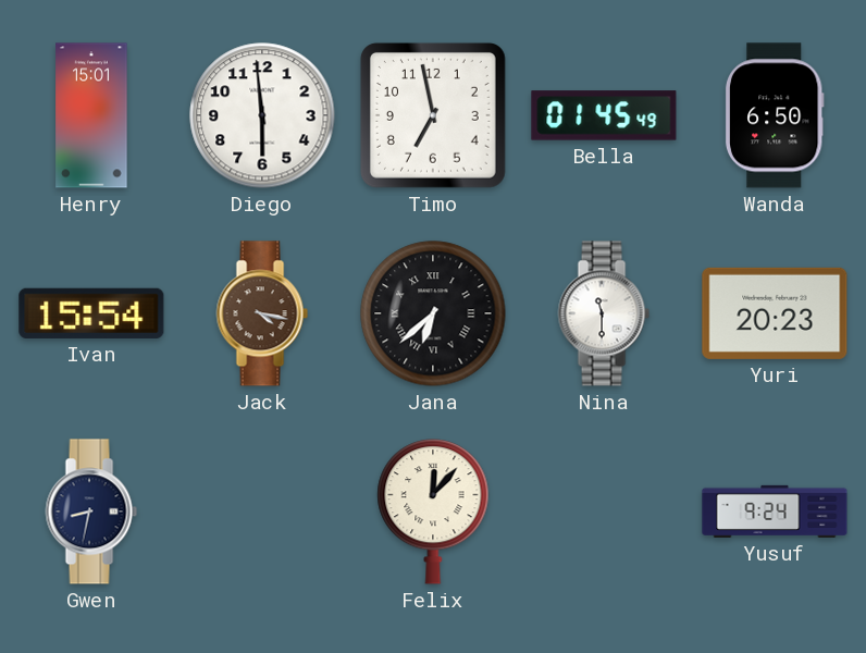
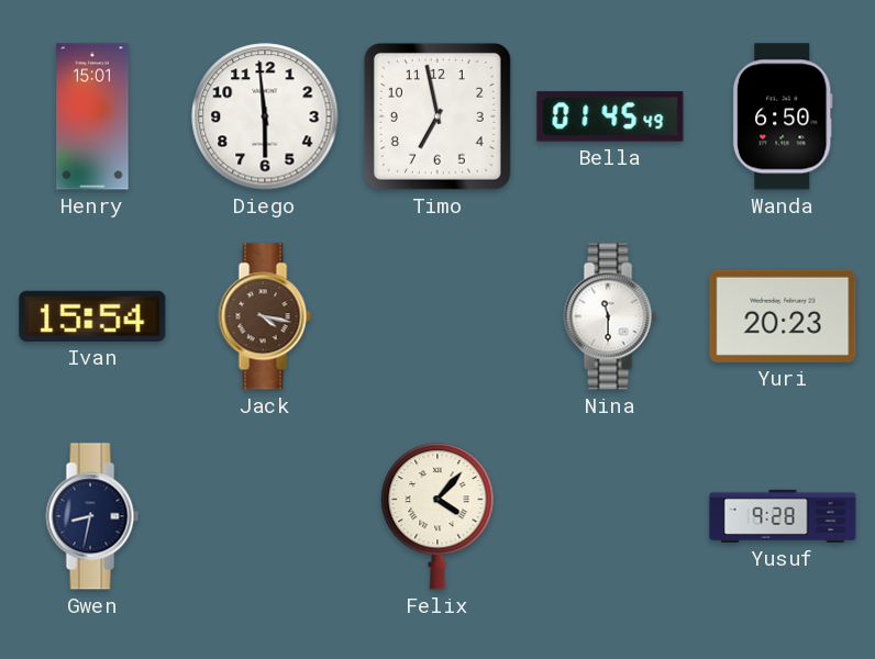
Jana: 6:38 -> none
Felix: 12:07 -> 4:07
Yusuf: 9:24 -> 9:28
